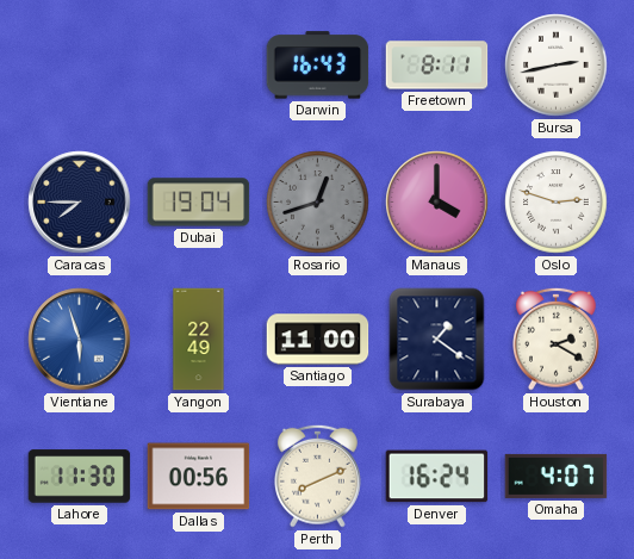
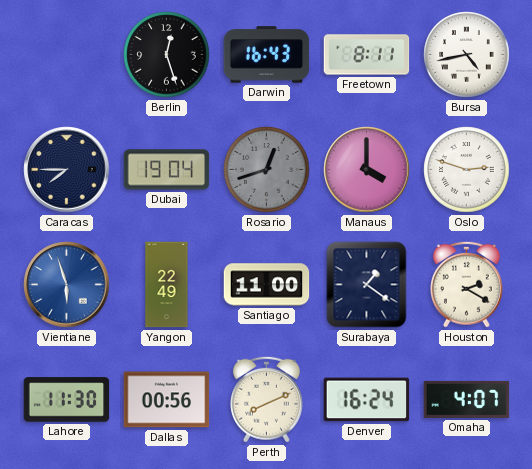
Berlin: none -> 12:27
Bursa: 2:43 -> 4:43
